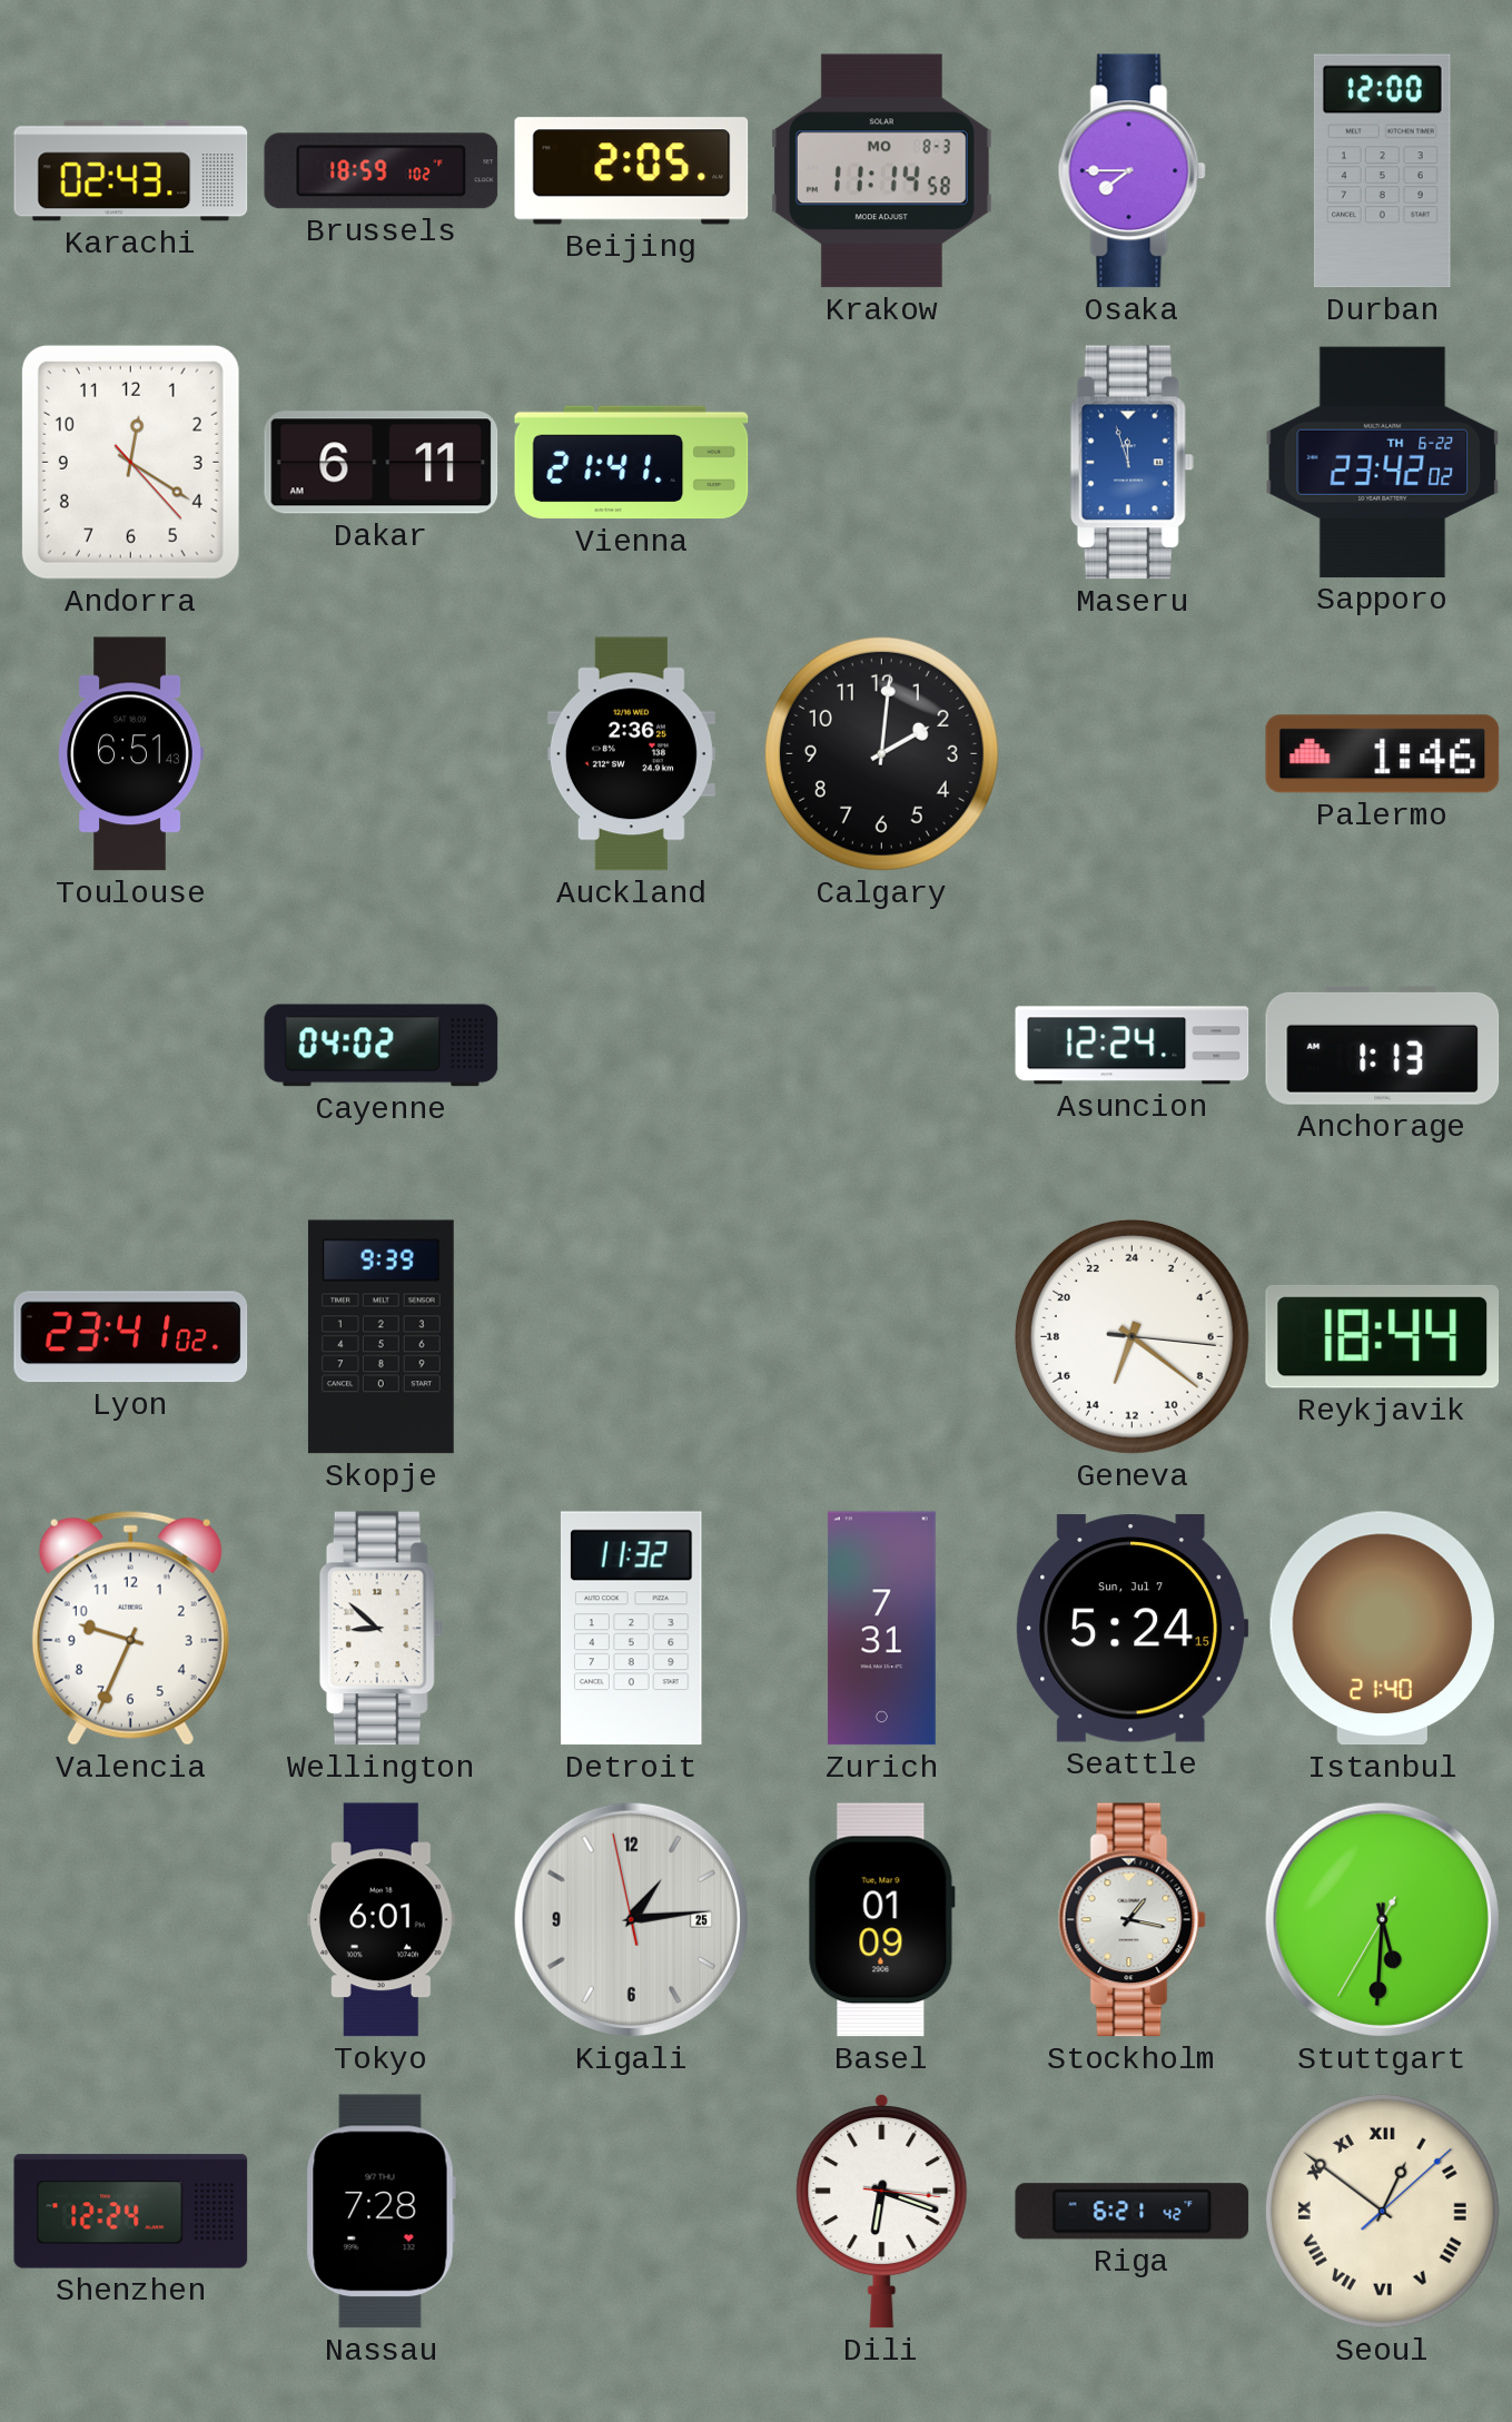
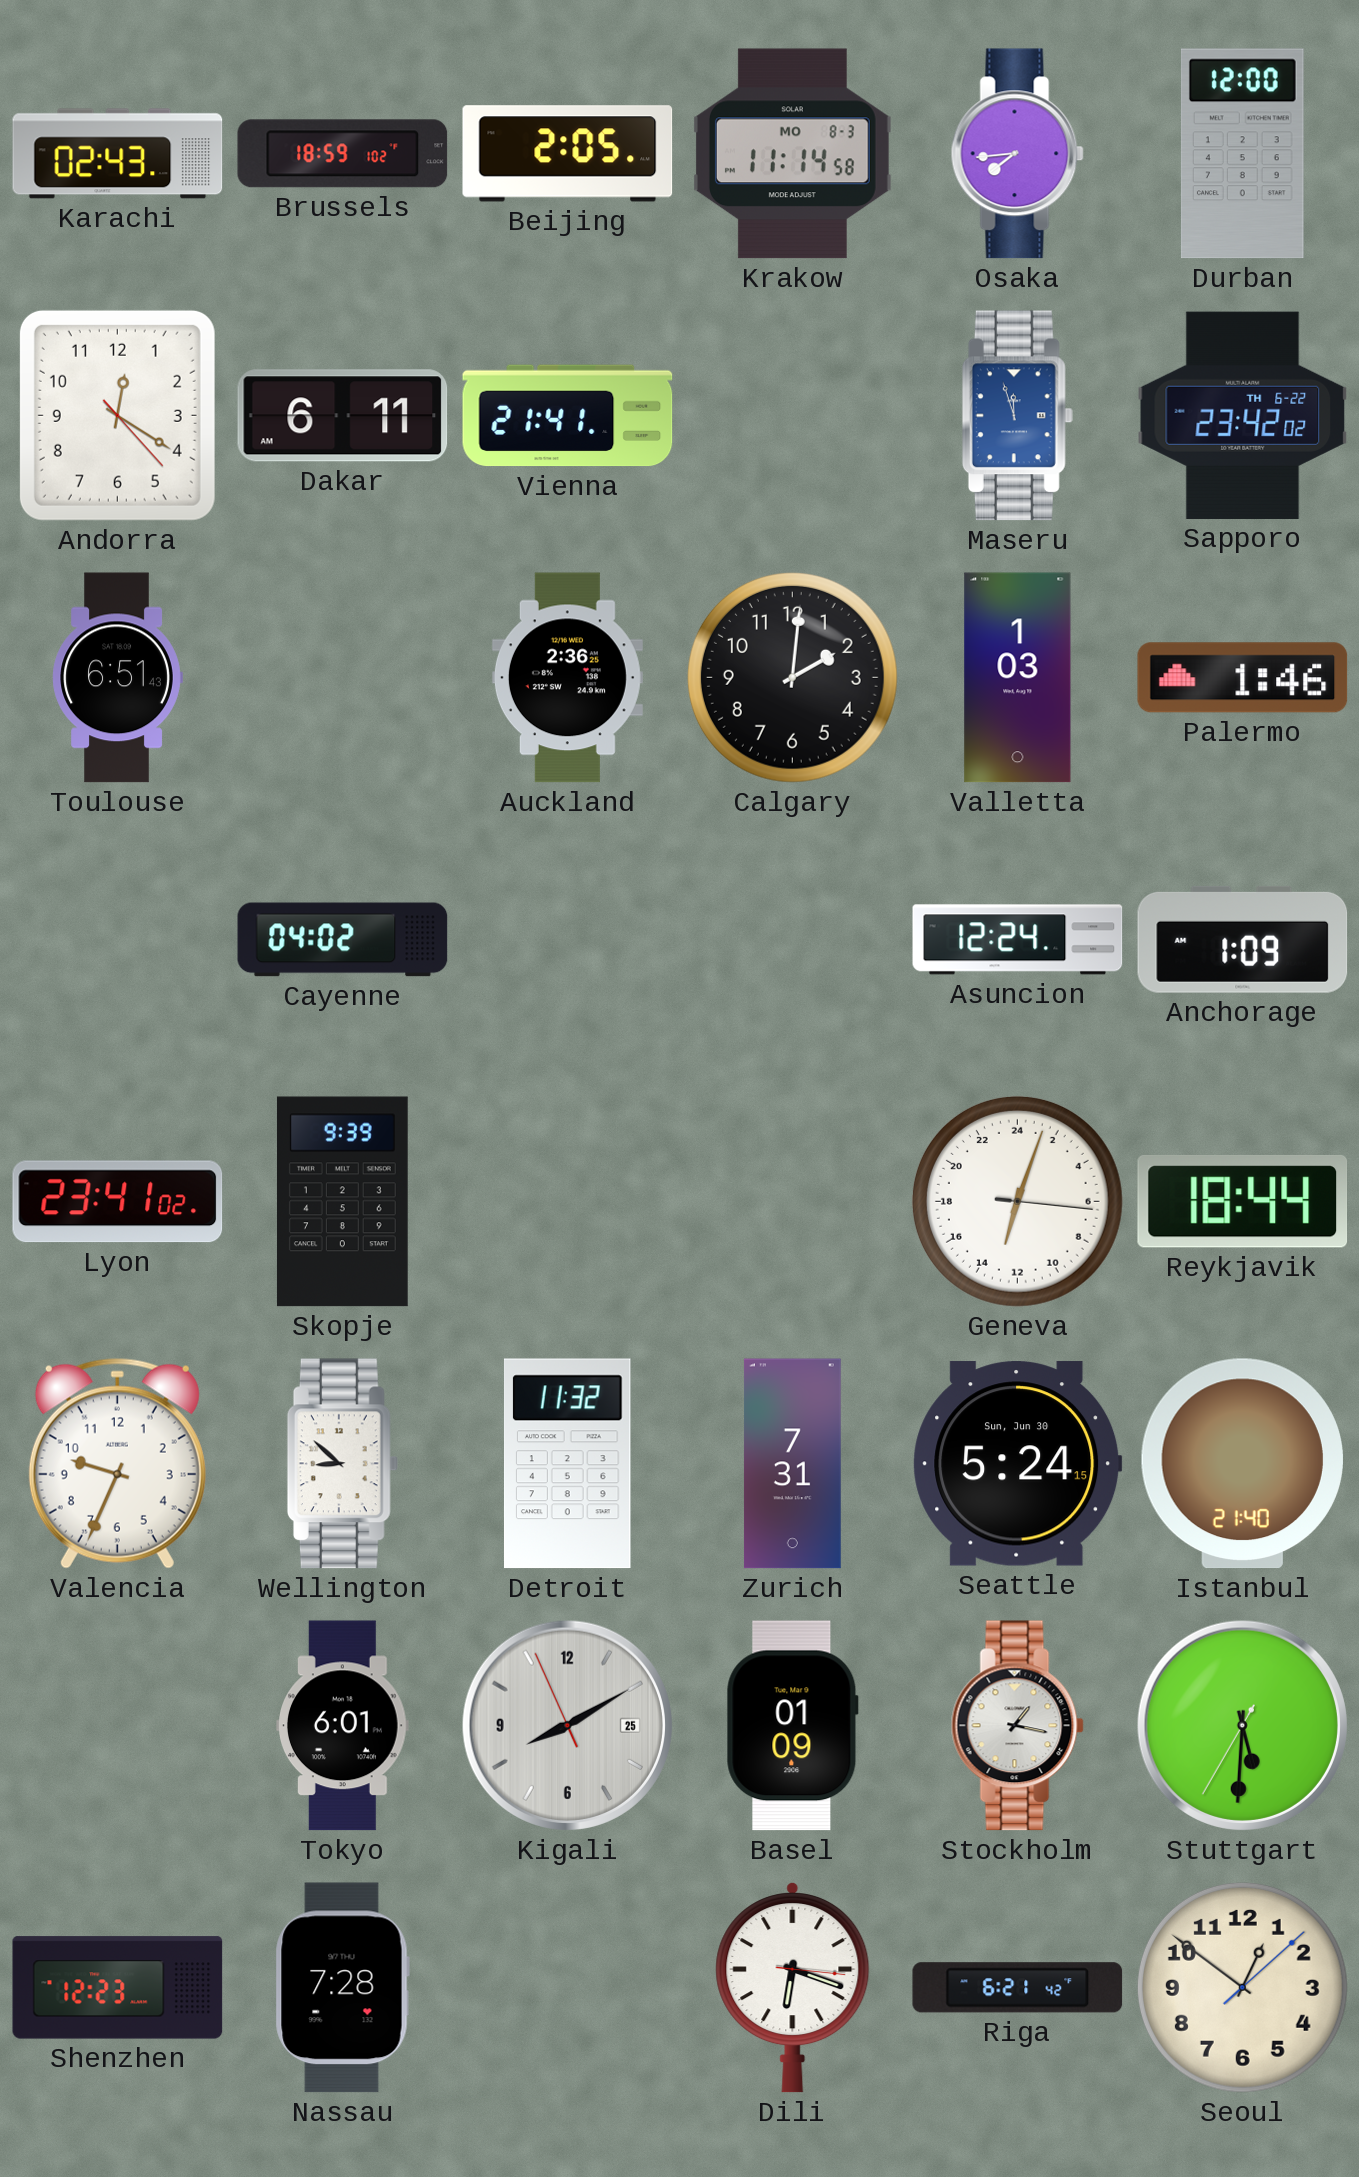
Osaka: 7:45 -> 7:44
Valletta: none -> 1:03
Anchorage: 1:13 -> 1:09
Geneva: 13:21 -> 13:03
Seattle date: Sun, Jul 7 -> Sun, Jun 30
Kigali: 1:13 -> 8:09
Shenzhen: 12:24 -> 12:23
Seoul numerals: Roman -> Arabic
